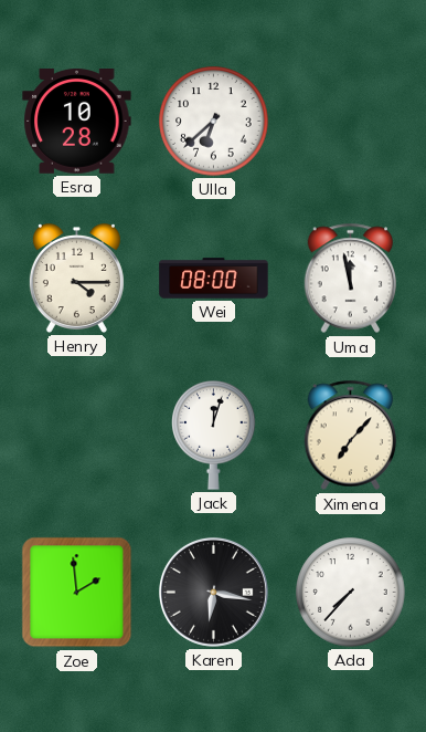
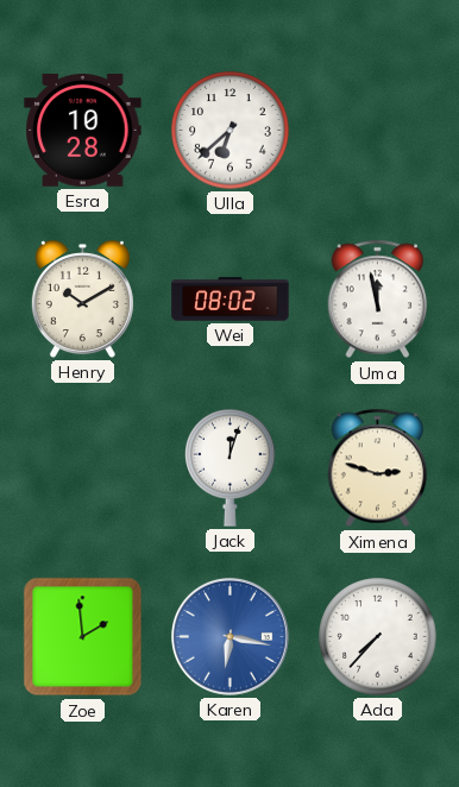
Henry: 4:15 -> 10:10
Wei: 08:00 -> 08:02
Ximena: 7:07 -> 2:48
Karen dial: black -> blue
